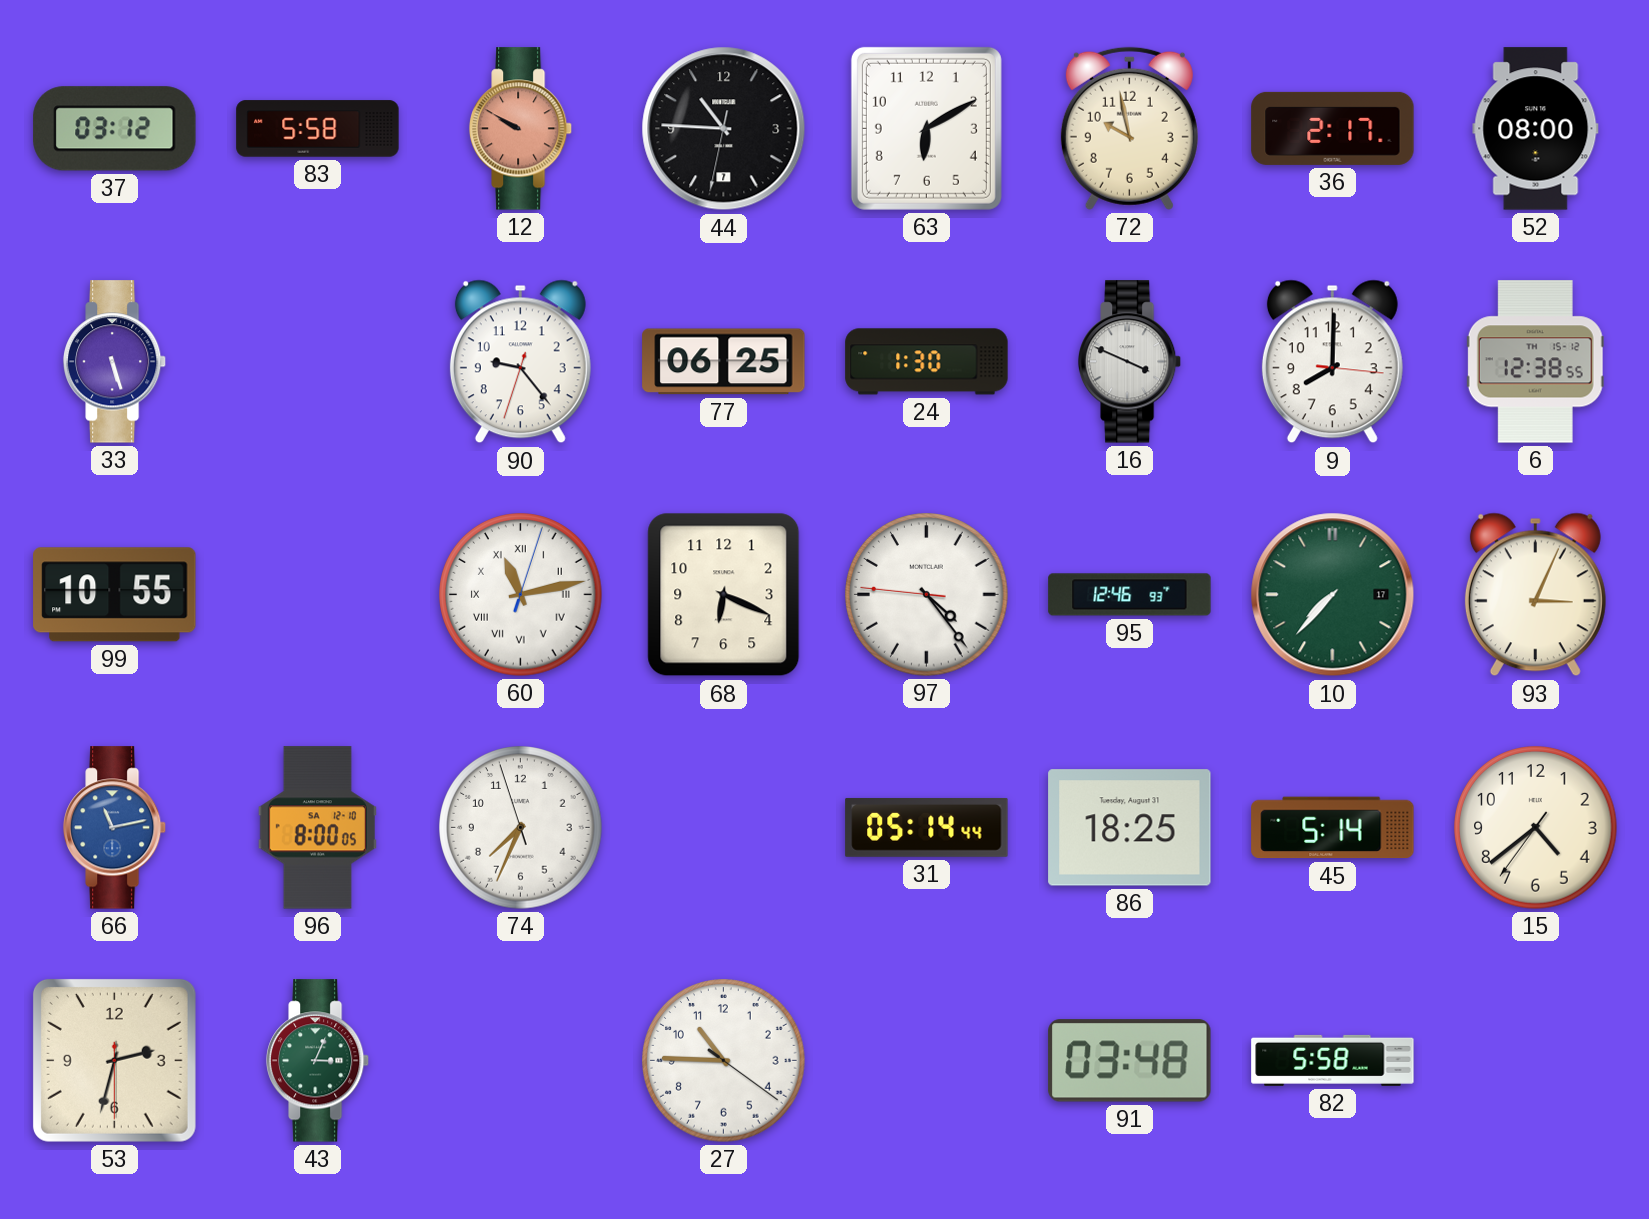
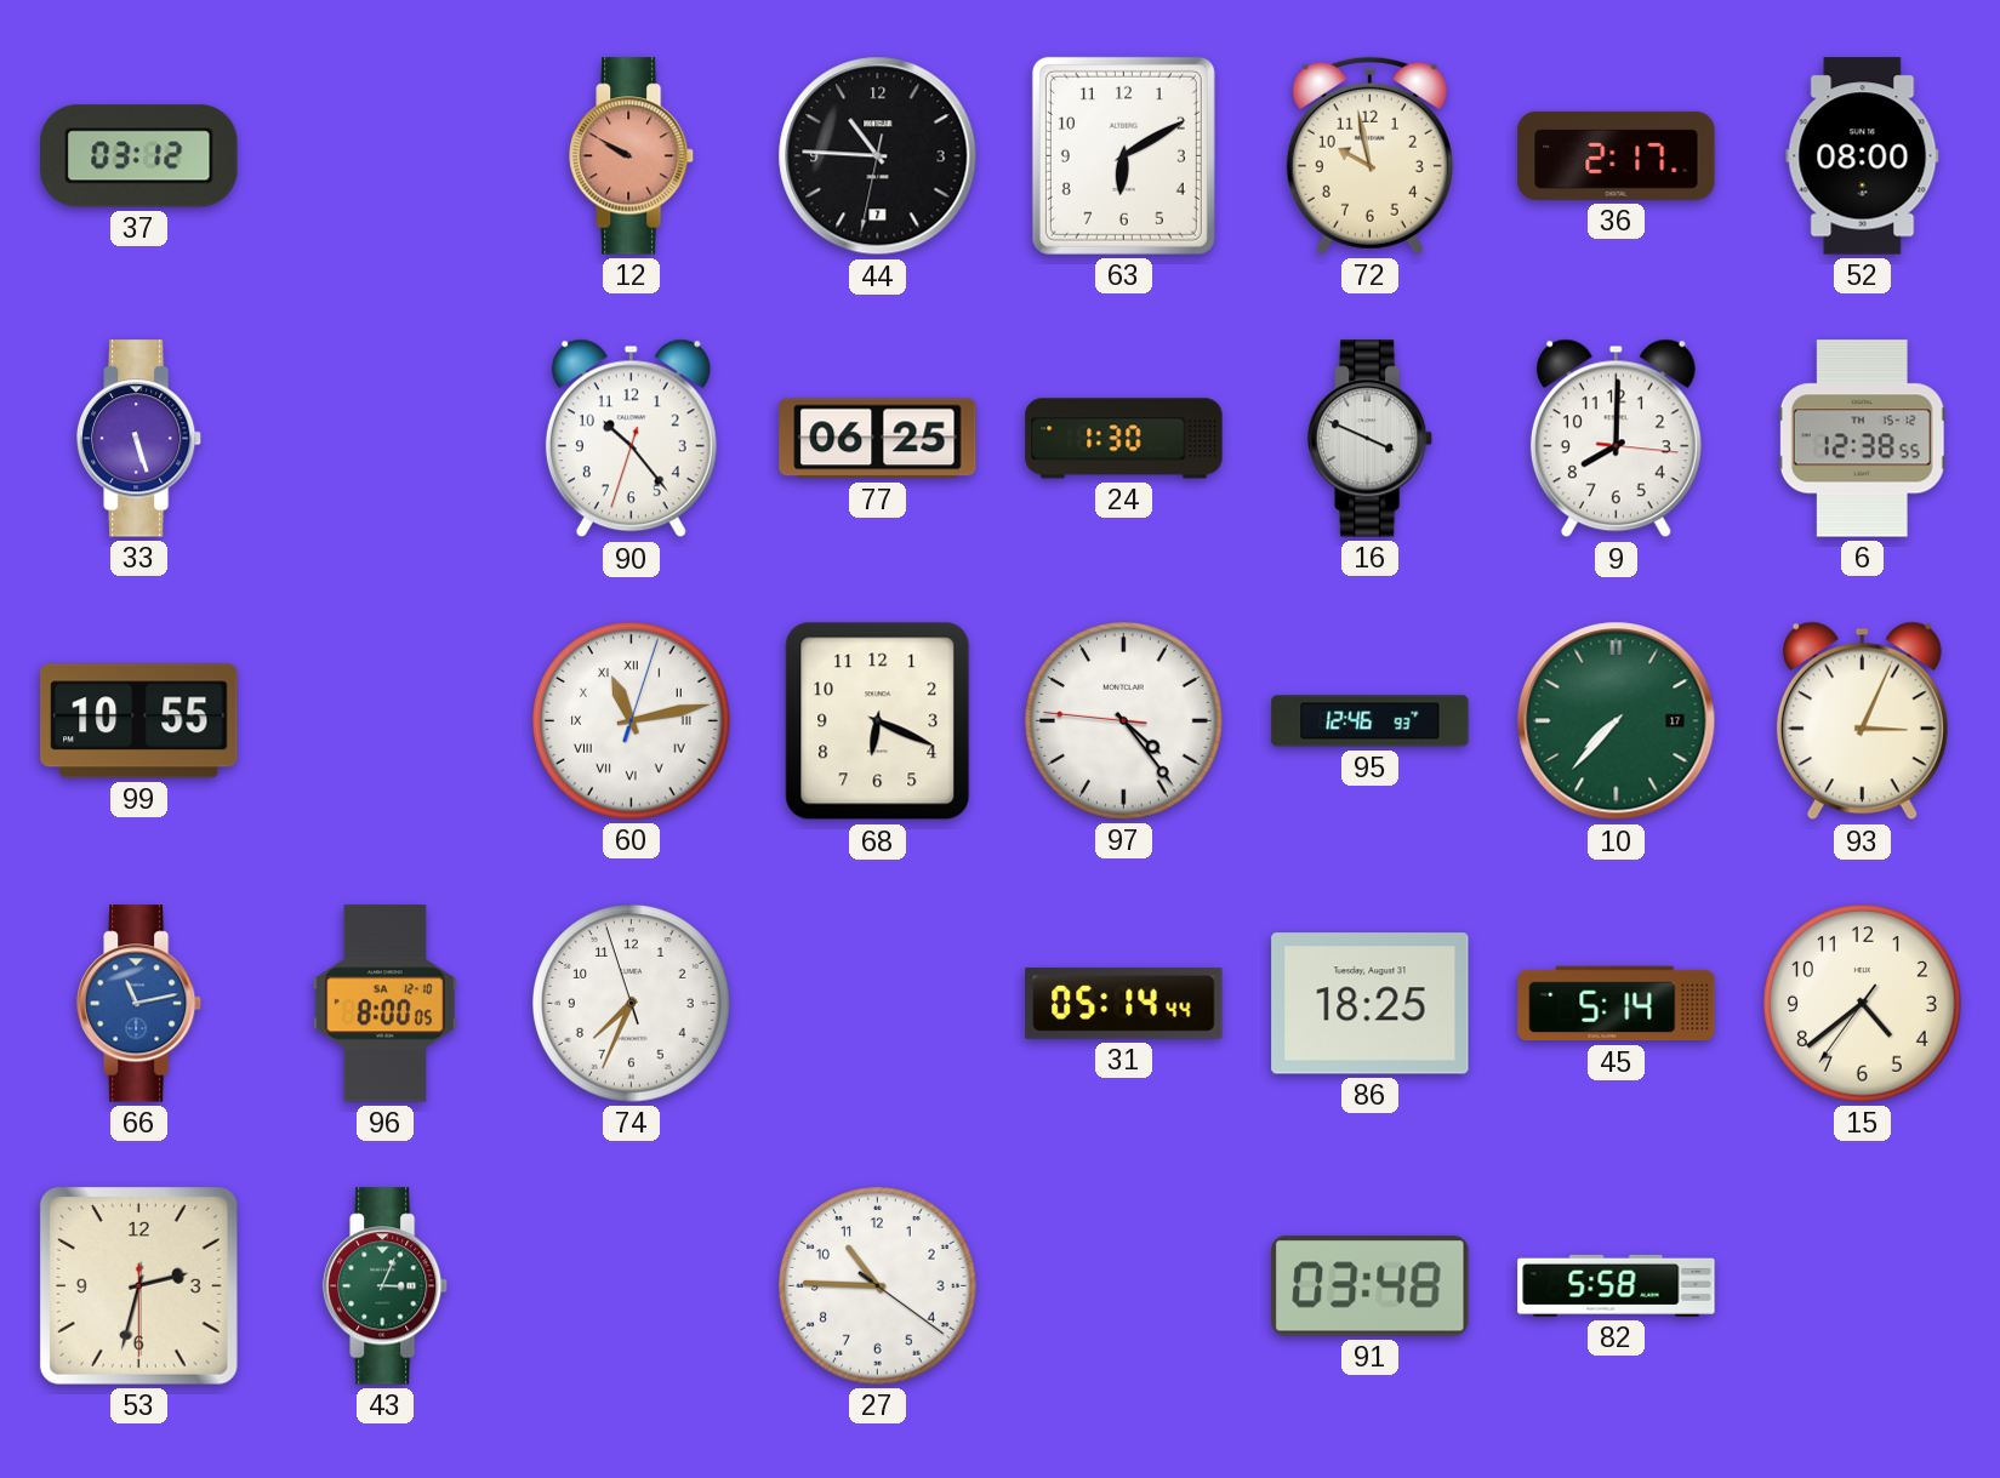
83: 5:58 -> none
90: 9:23 -> 10:23
